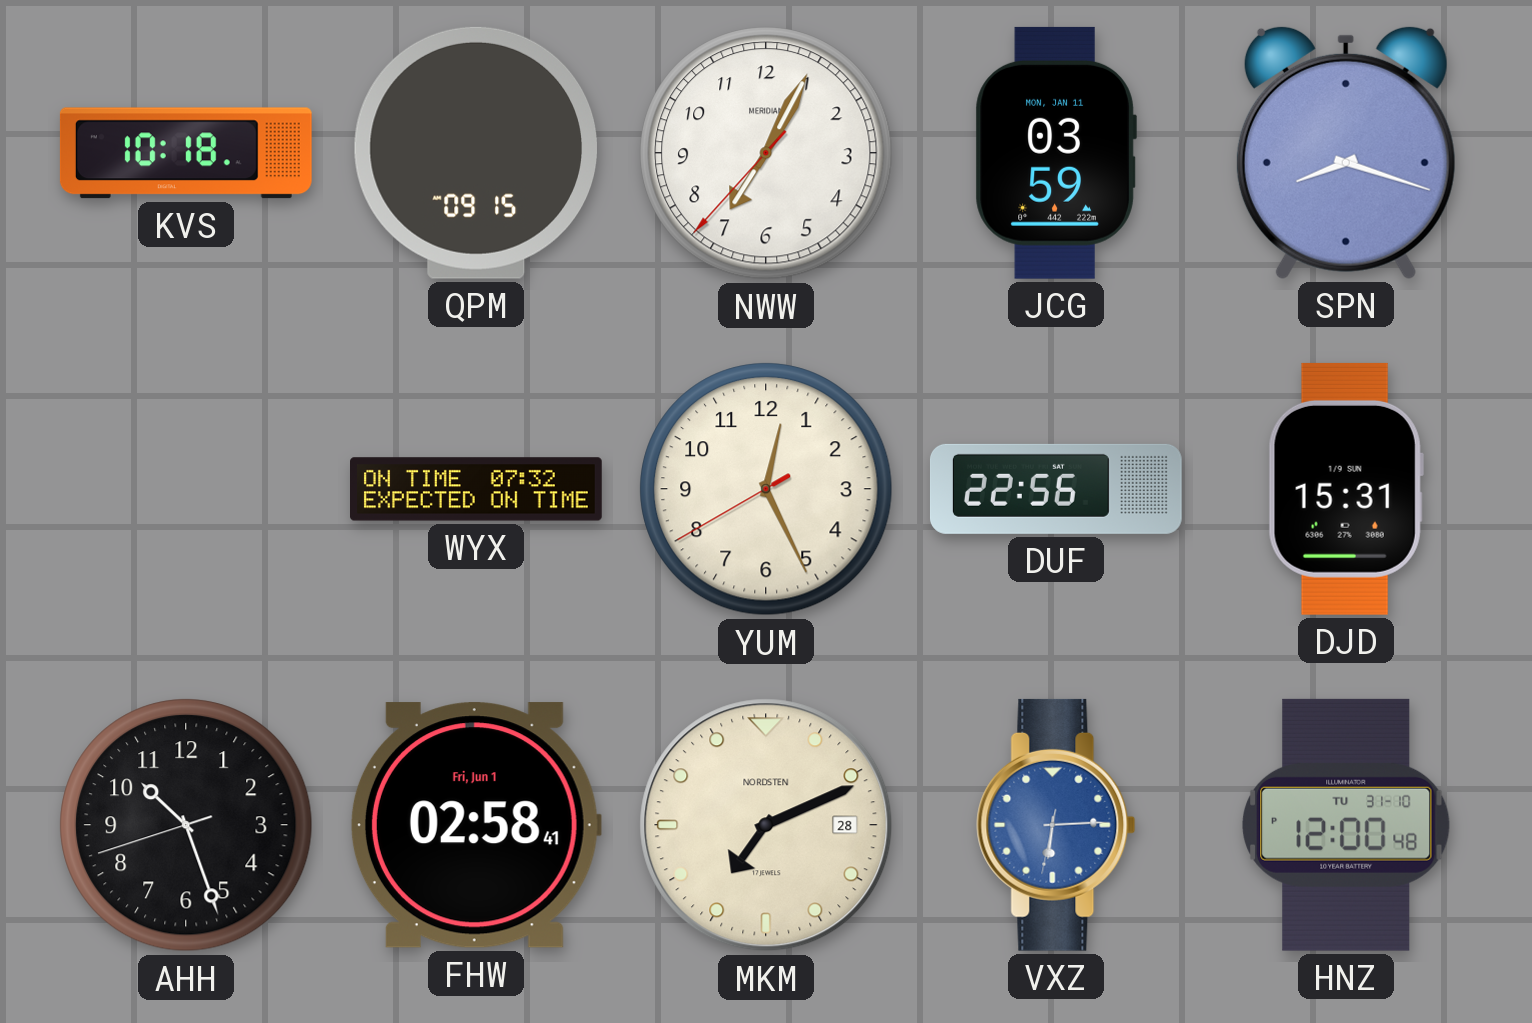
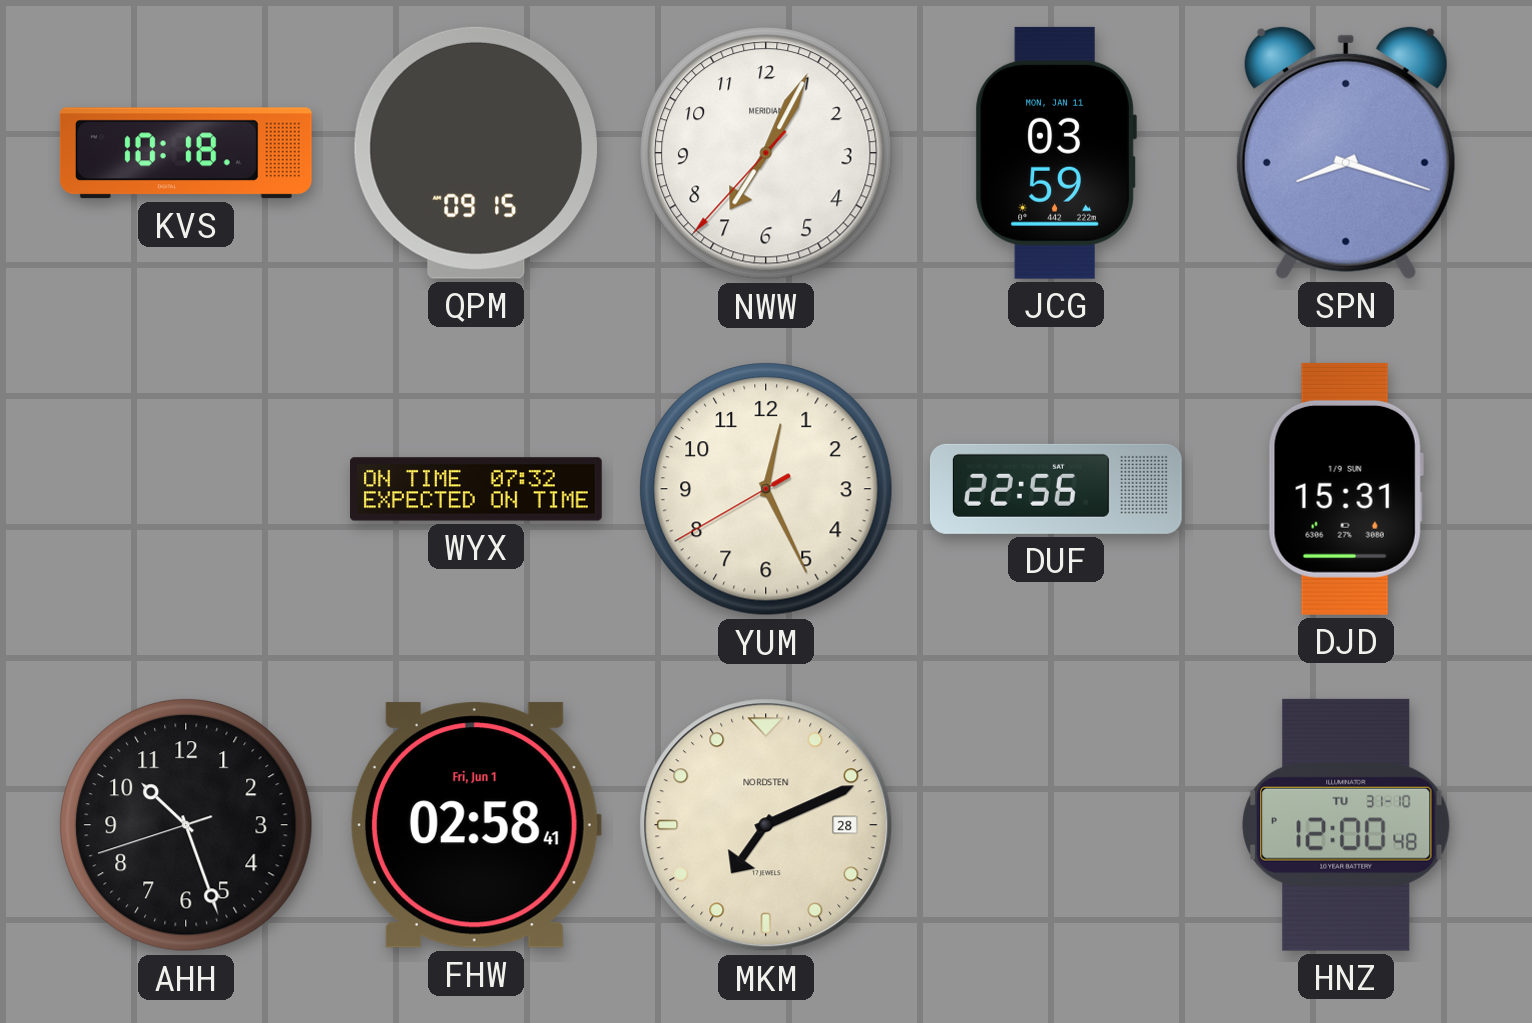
VXZ: 6:14 -> none
